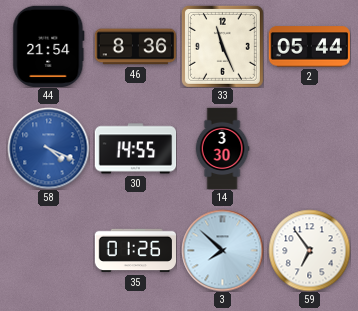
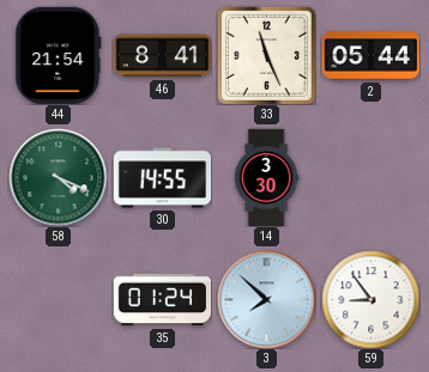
46: 8:36 -> 8:41
58 dial: blue -> green
35: 01:26 -> 01:24
59: 6:54 -> 8:54
